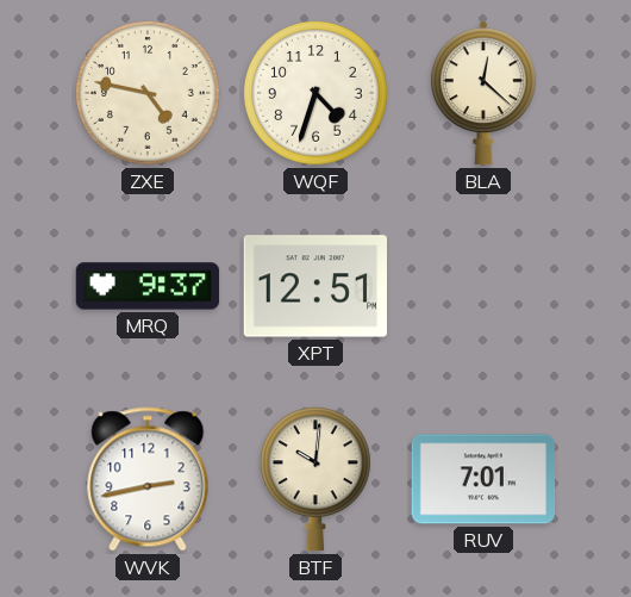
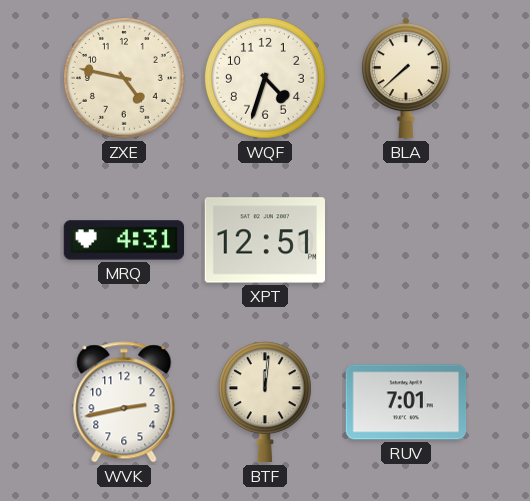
BLA: 12:22 -> 7:38
MRQ: 9:37 -> 4:31
BTF: 10:01 -> 12:01
